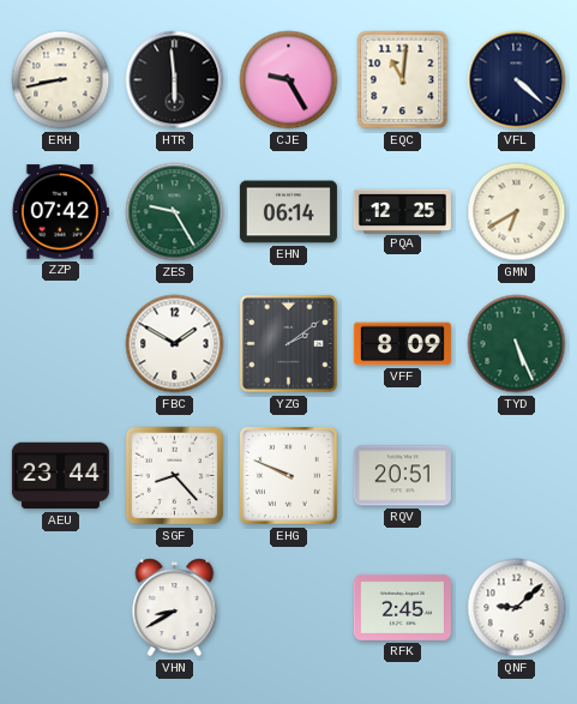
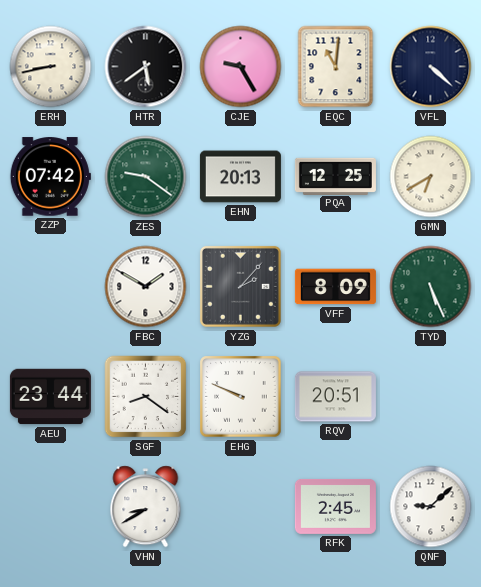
HTR: 5:59 -> 5:39
ZES: 9:25 -> 9:21
EHN: 06:14 -> 20:13
YZG: 2:09 -> 2:07
SGF: 8:23 -> 8:21
